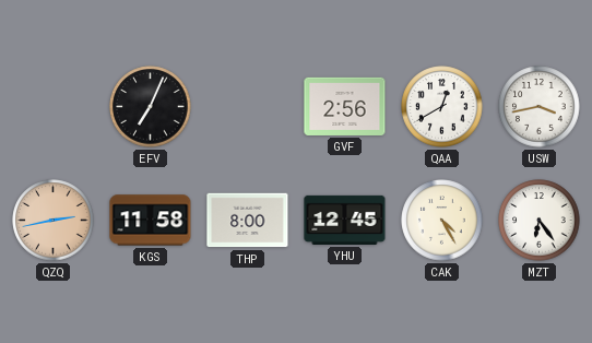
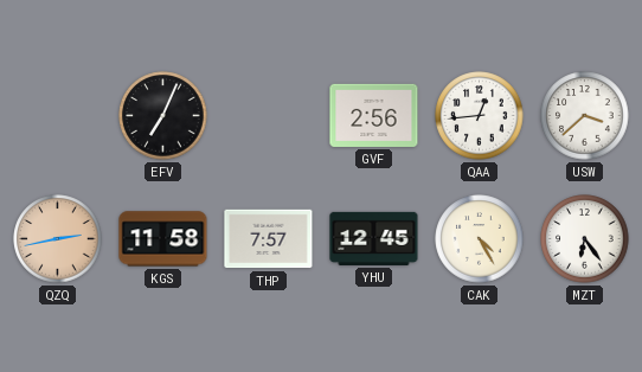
QAA: 12:40 -> 12:44
USW: 3:43 -> 3:38
THP: 8:00 -> 7:57
